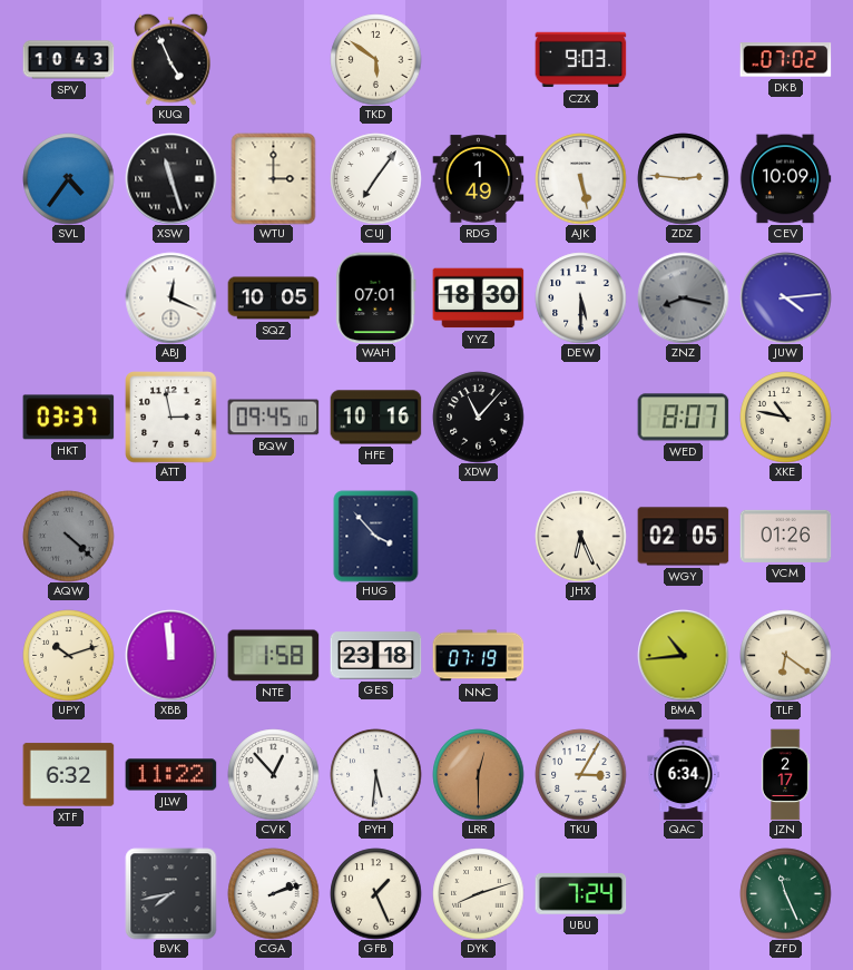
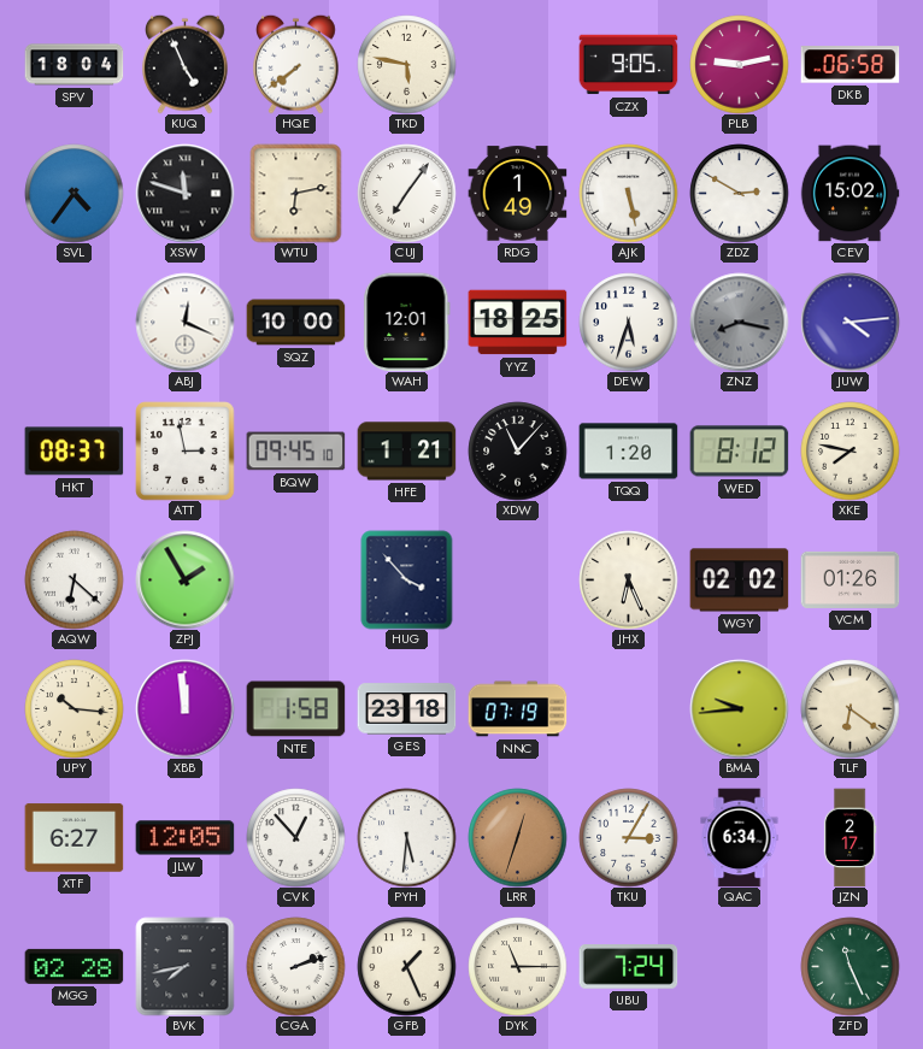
SPV: 10:43 -> 18:04
HQE: none -> 7:39
TKD: 5:51 -> 5:47
CZX: 9:03 -> 9:05
PLB: none -> 9:13
DKB: 07:02 -> 06:58
XSW: 11:27 -> 11:48
WTU: 3:00 -> 6:13
ZDZ: 2:46 -> 2:50
CEV: 10:09 -> 15:02
SQZ: 10:05 -> 10:00
WAH: 07:01 -> 12:01
YYZ: 18:30 -> 18:25
DEW: 5:30 -> 5:33
HKT: 03:37 -> 08:37
HFE: 10:16 -> 1:21
TQQ: none -> 1:20
WED: 8:07 -> 8:12
XKE: 10:47 -> 7:47
AQW: 4:22 -> 6:22
AQW dial: grey -> white
ZPJ: none -> 1:55
WGY: 02:05 -> 02:02
UPY: 10:12 -> 10:16
BMA: 10:44 -> 9:44
XTF: 6:32 -> 6:27
JLW: 11:22 -> 12:05
LRR: 12:30 -> 12:33
MGG: none -> 02:28
DYK: 8:12 -> 11:15
